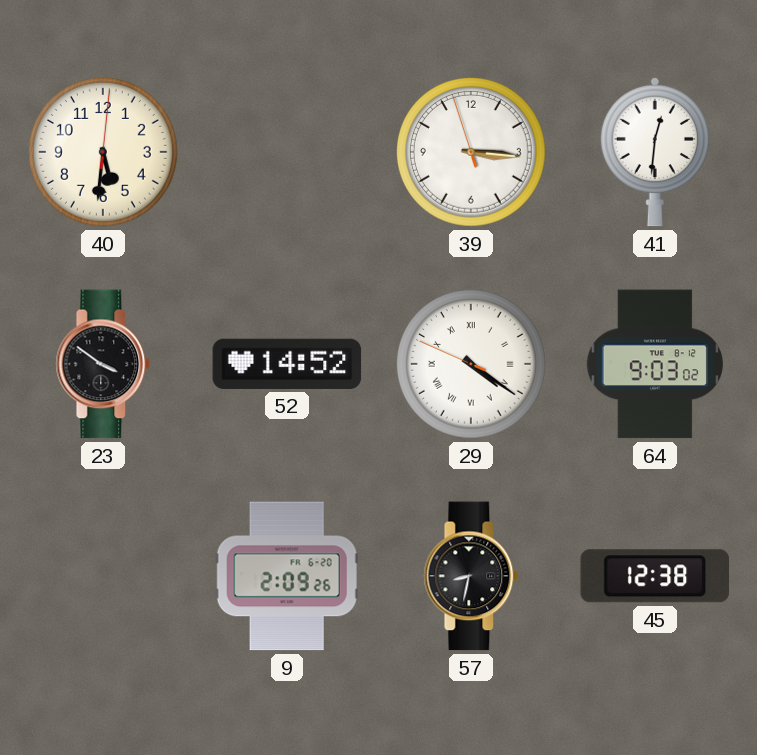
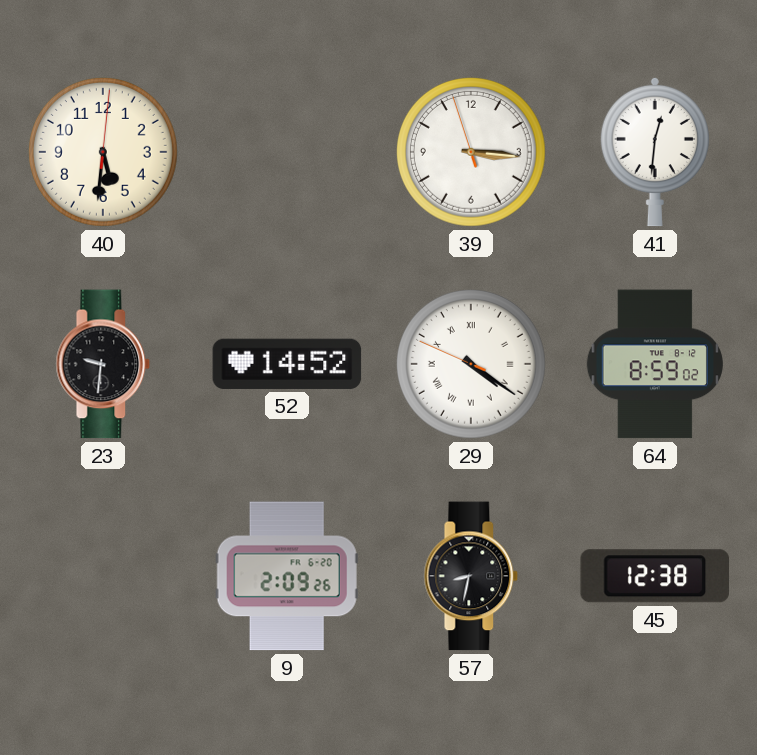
23: 3:51 -> 9:31
64: 9:03 -> 8:59
